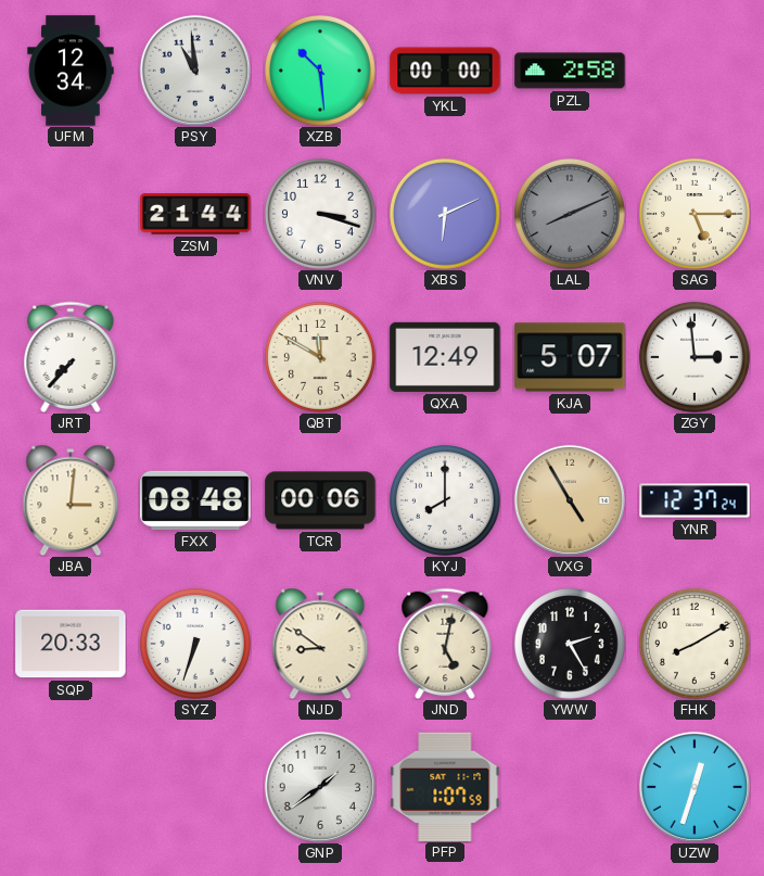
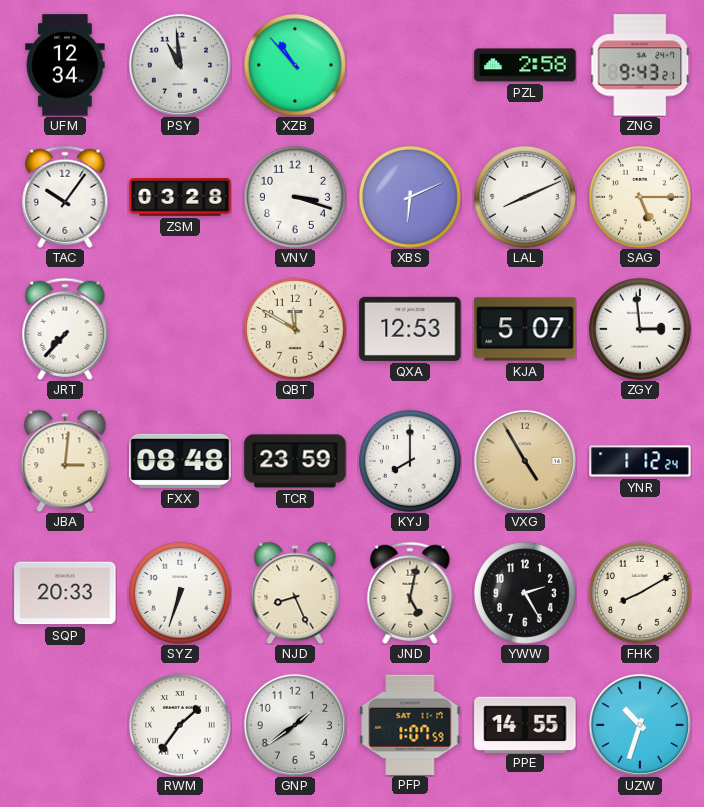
XZB: 10:29 -> 10:53
YKL: 00:00 -> none
ZNG: none -> 9:43
TAC: none -> 10:06
ZSM: 21:44 -> 03:28
LAL dial: grey -> white
QXA: 12:49 -> 12:53
TCR: 00:06 -> 23:59
YNR: 12:37 -> 1:12
NJD: 8:51 -> 8:26
RWM: none -> 1:36
PPE: none -> 14:55
UZW: 12:33 -> 10:33
